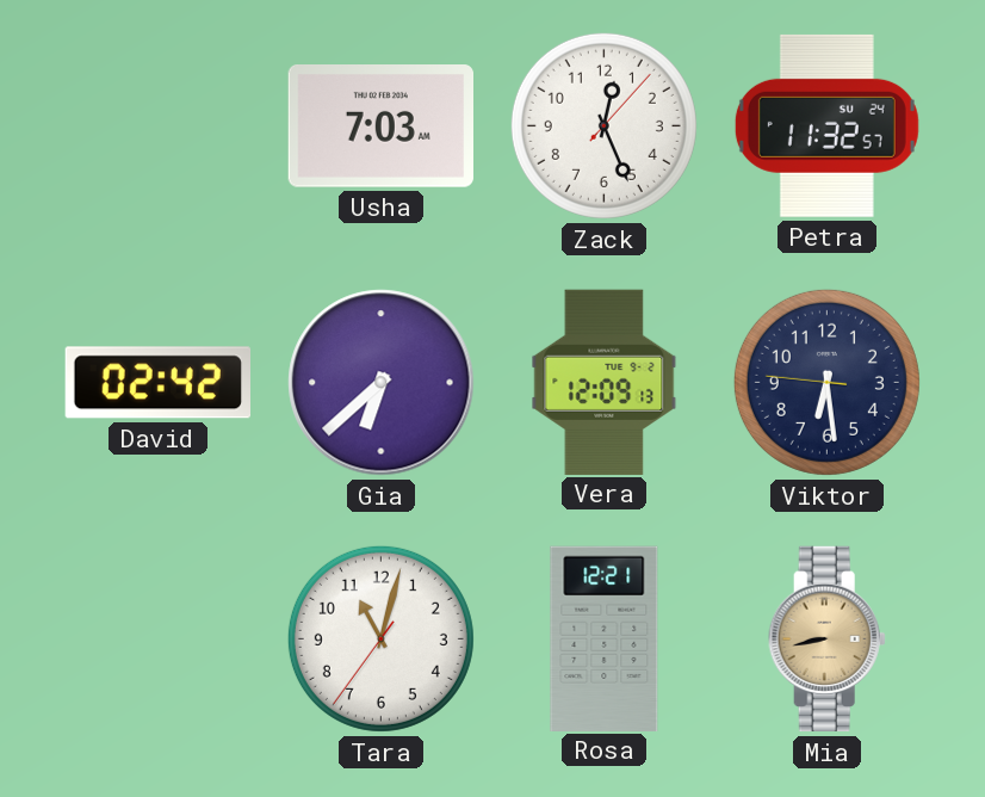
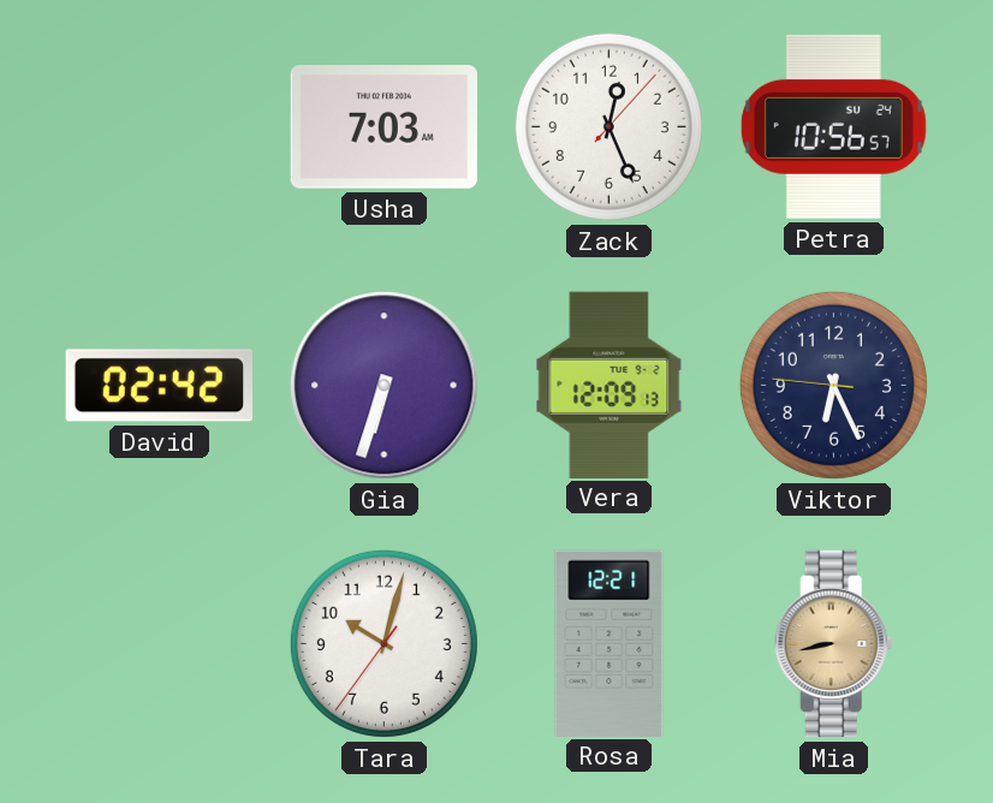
Petra: 11:32 -> 10:56
Gia: 6:38 -> 6:33
Viktor: 6:28 -> 6:25
Tara: 11:02 -> 10:02
